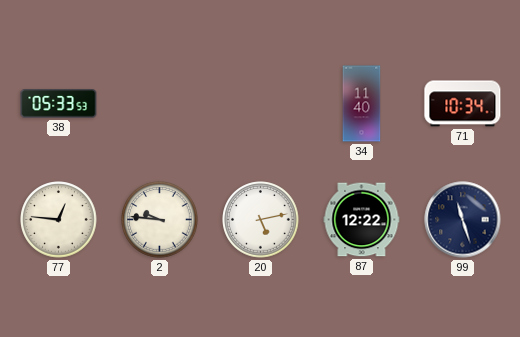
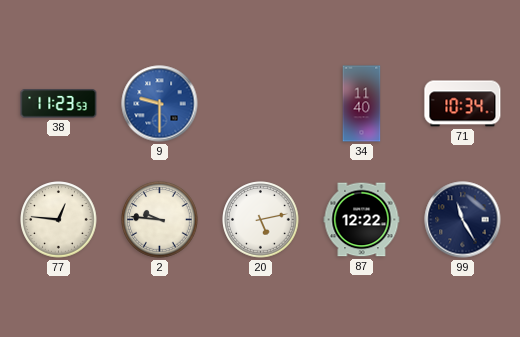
38: 05:33 -> 11:23
9: none -> 9:30
99: 11:27 -> 11:25
